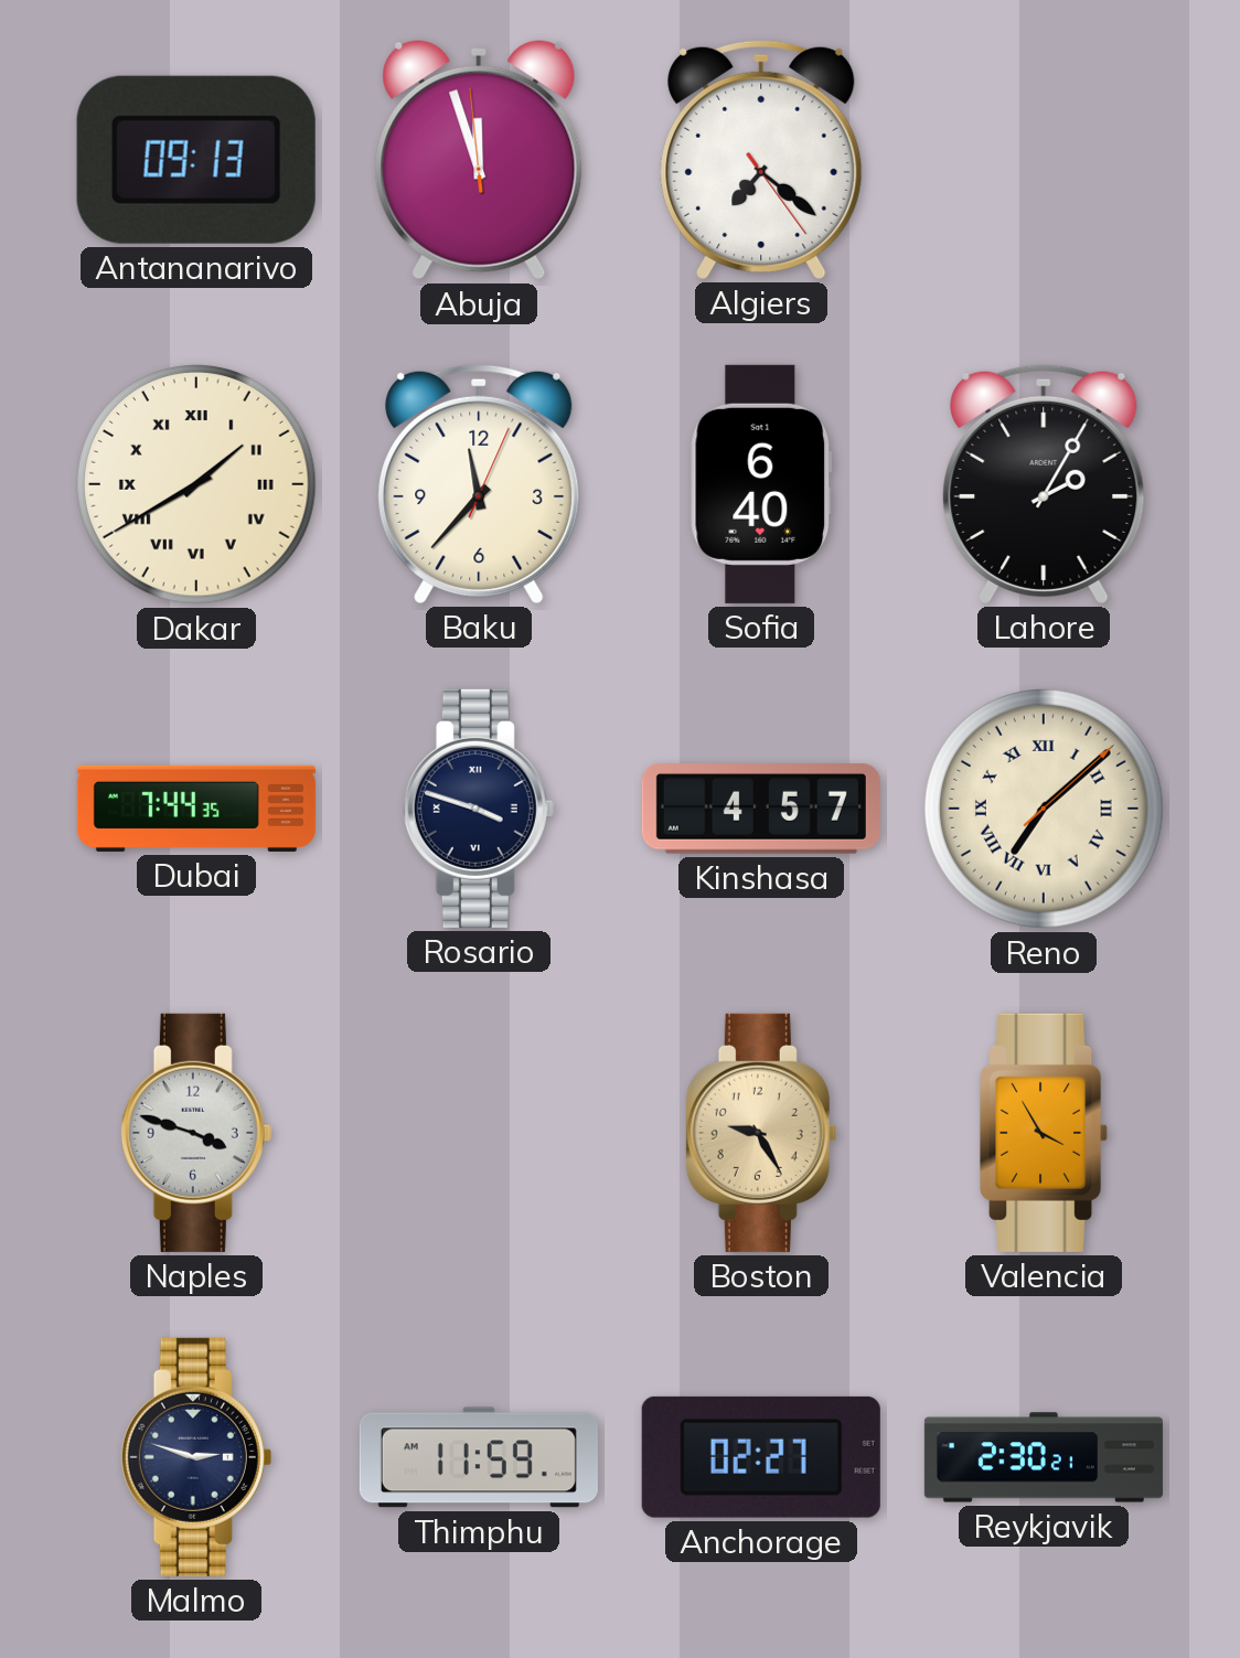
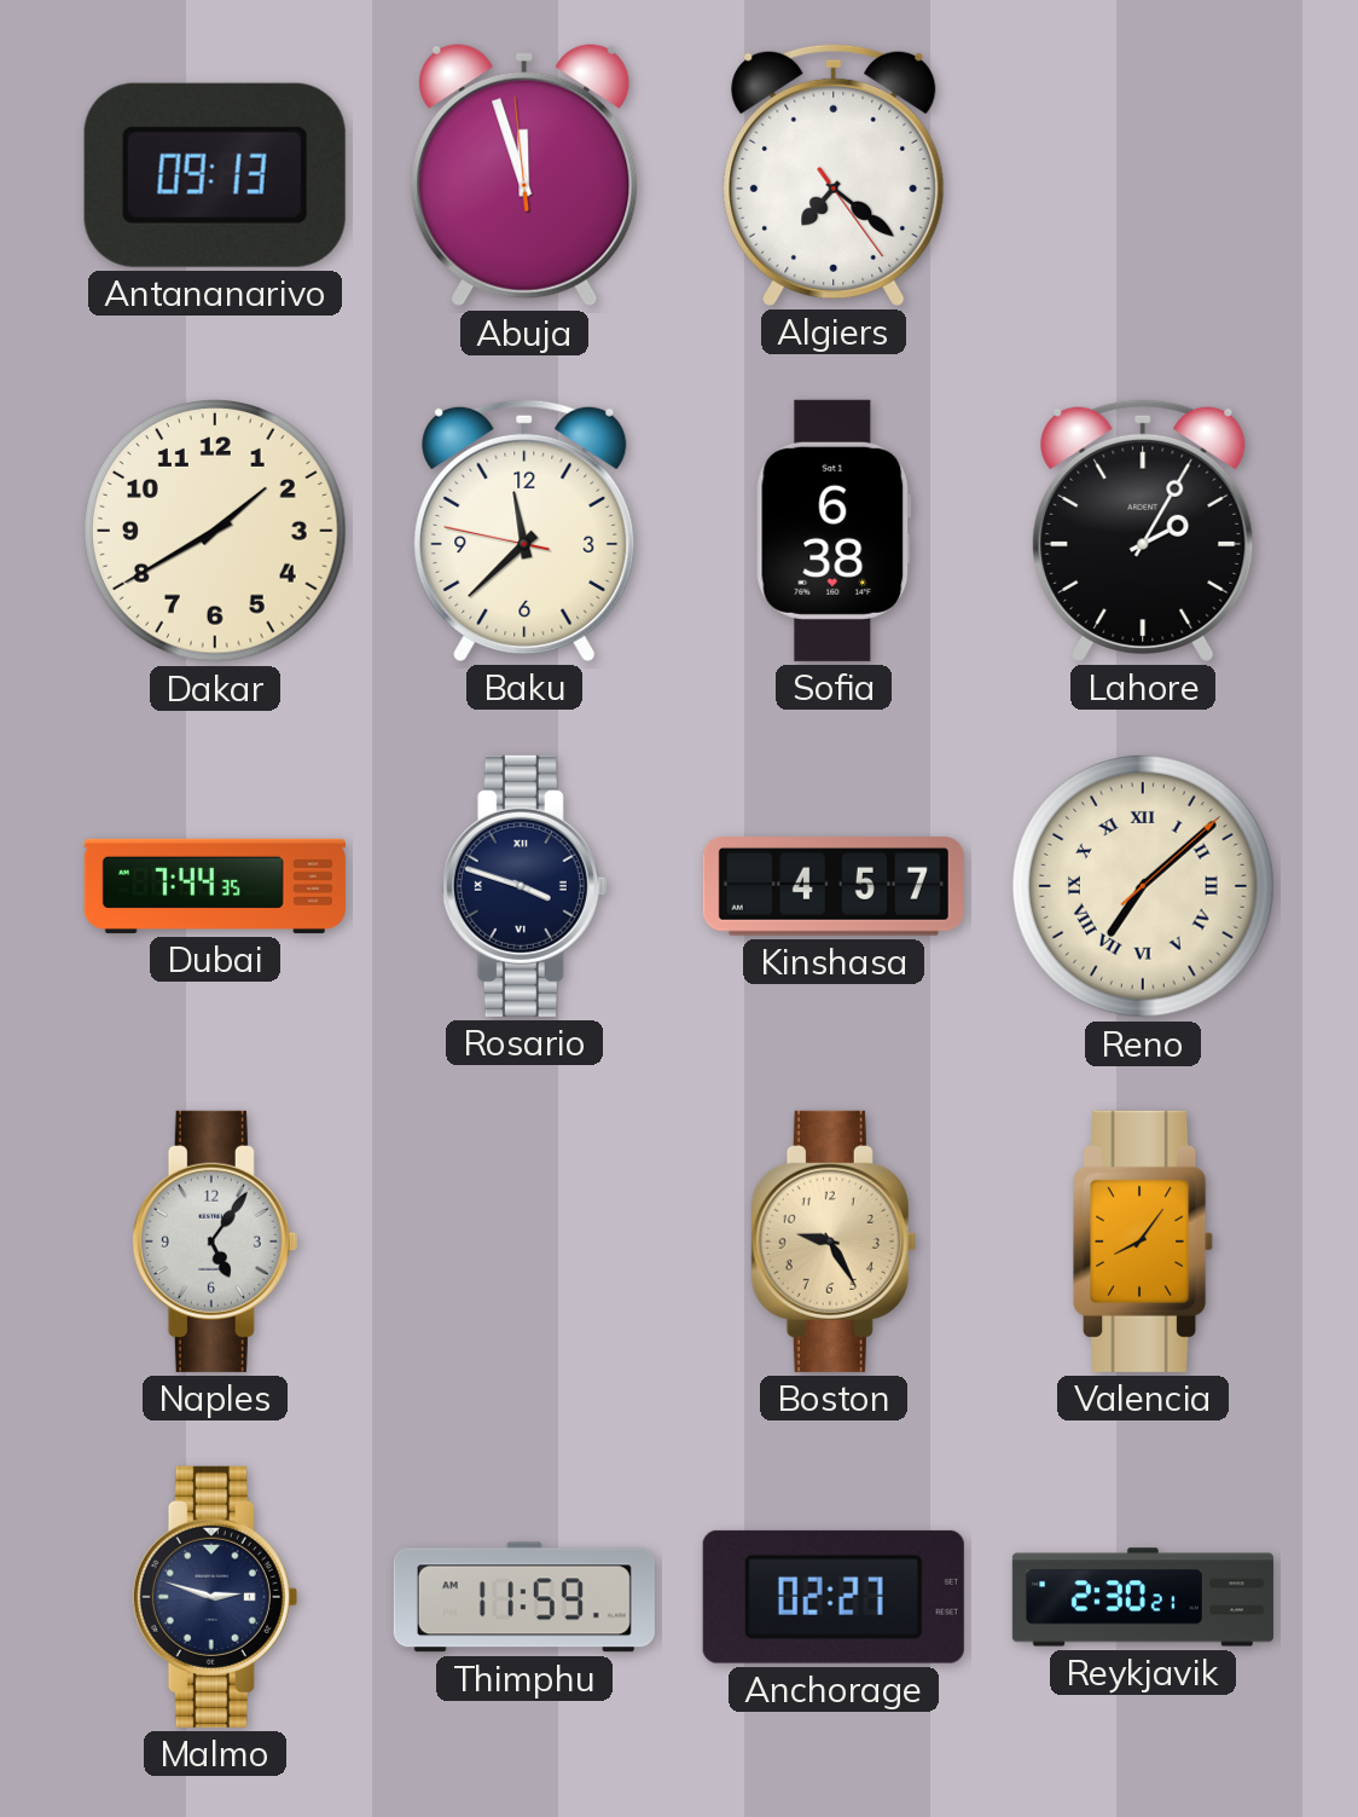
Dakar numerals: Roman -> Arabic
Baku: 11:37:04 -> 11:37:47
Sofia: 6:40 -> 6:38
Naples: 3:48 -> 5:06
Valencia: 3:55 -> 8:06
